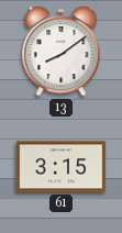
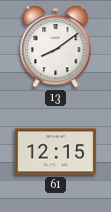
61: 3:15 -> 12:15
